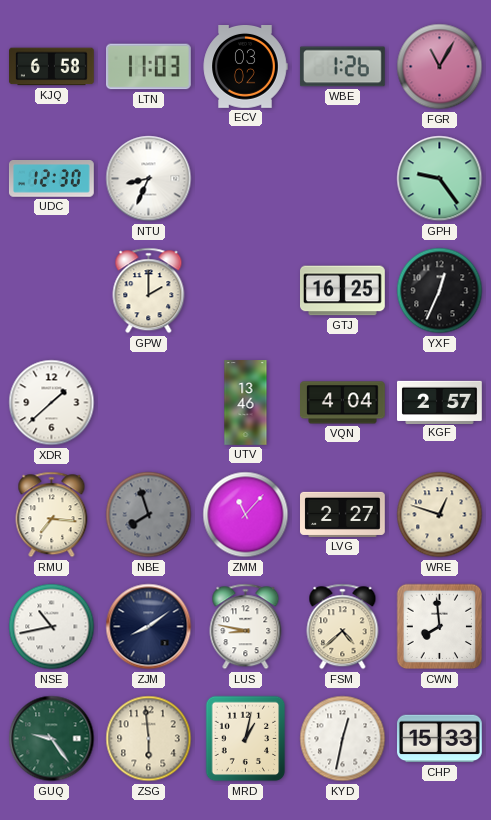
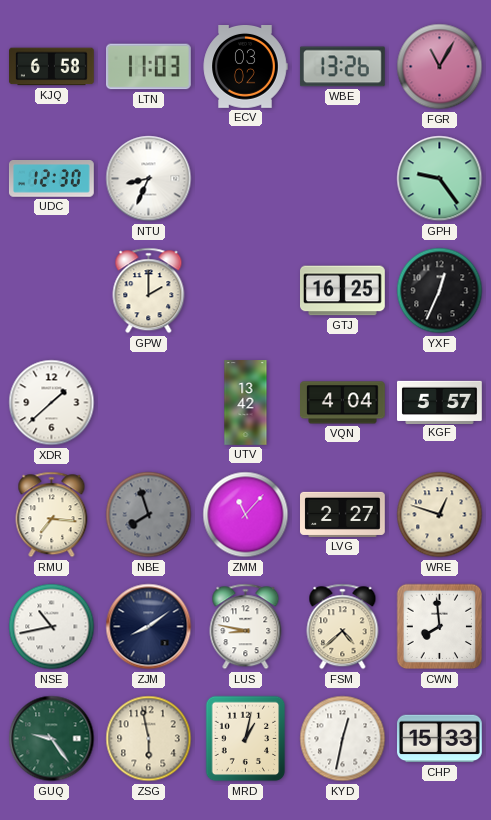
WBE: 1:26 -> 13:26
UTV: 13:46 -> 13:42
KGF: 2:57 -> 5:57
ZSG: 5:59 -> 5:58
